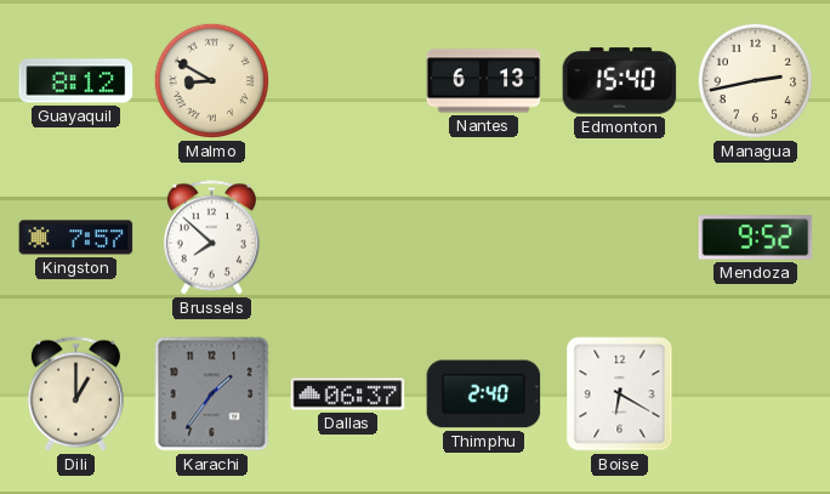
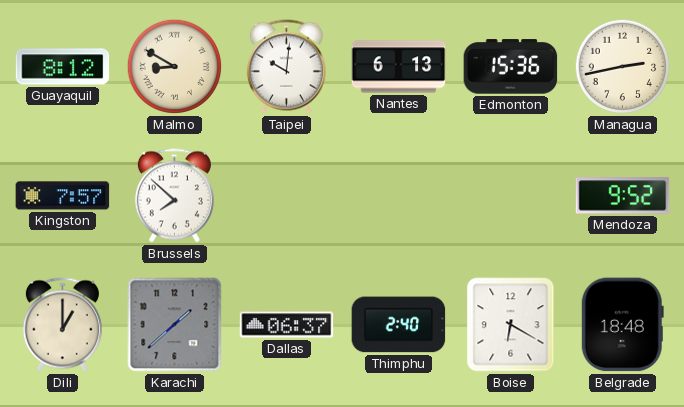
Taipei: none -> 10:01
Edmonton: 15:40 -> 15:36
Karachi: 1:36 -> 1:38
Belgrade: none -> 18:48
